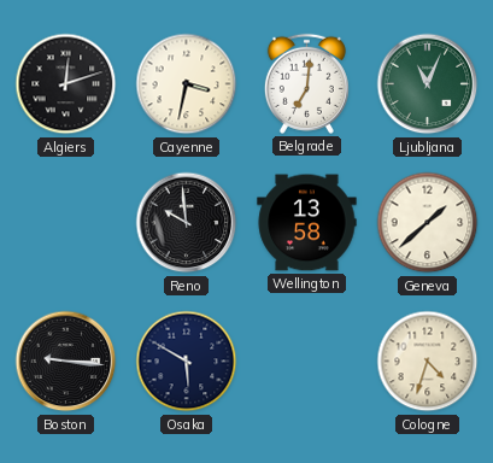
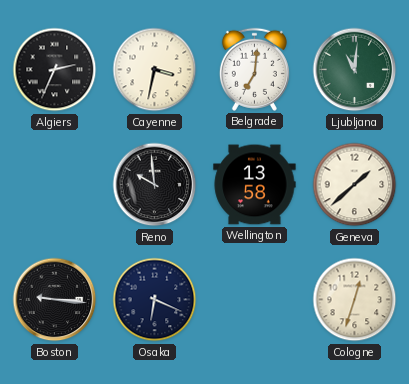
Algiers: 12:12 -> 2:34
Ljubljana: 11:04 -> 11:01
Osaka: 5:50 -> 6:19
Cologne: 4:33 -> 12:33
